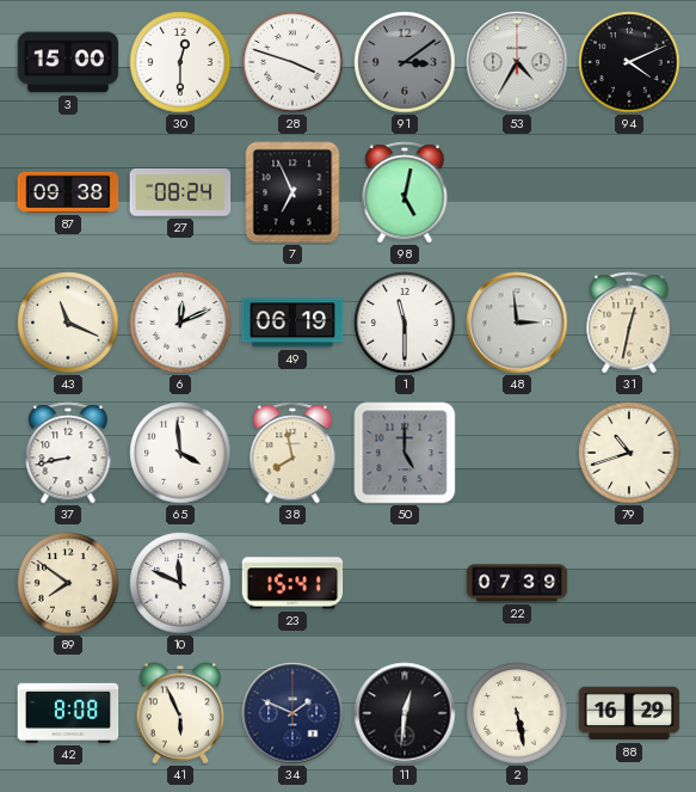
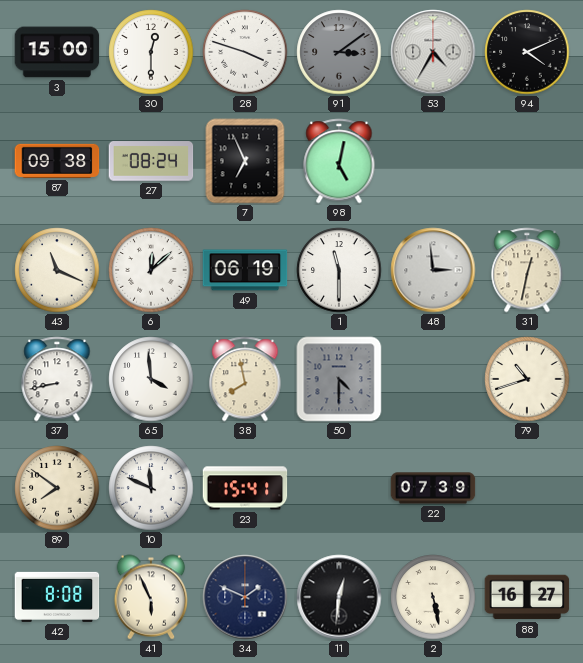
6: 12:11 -> 12:08
50: 5:00 -> 4:30
88: 16:29 -> 16:27
